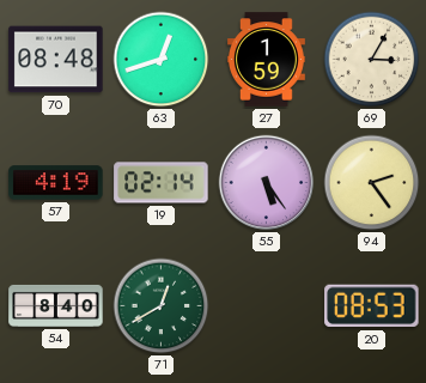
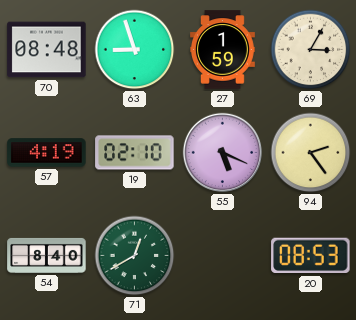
63: 12:42 -> 8:57
19: 02:14 -> 02:10
55: 5:24 -> 5:19
